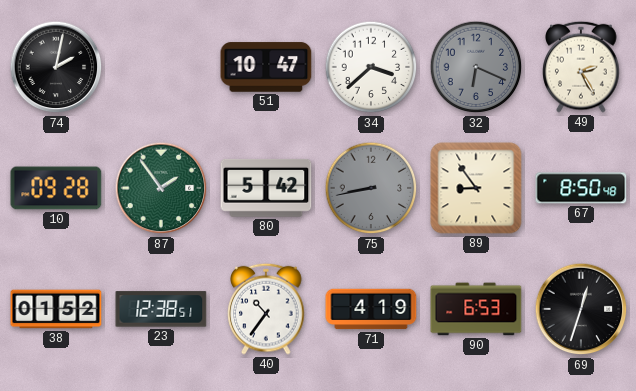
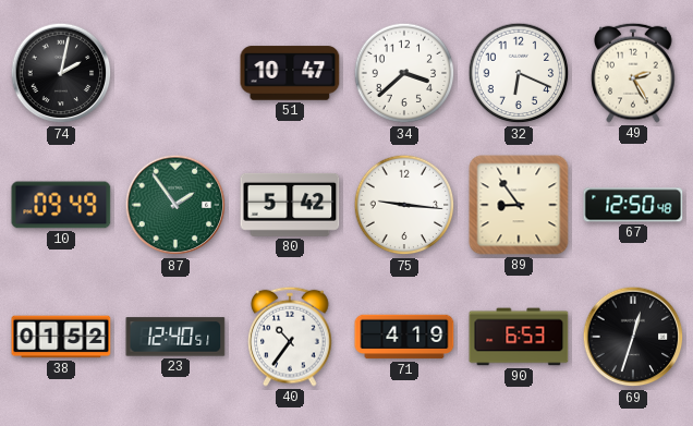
32 dial: grey -> white
10: 09:28 -> 09:49
75: 8:43 -> 9:16
75 dial: grey -> white
67: 8:50 -> 12:50
23: 12:38 -> 12:40
